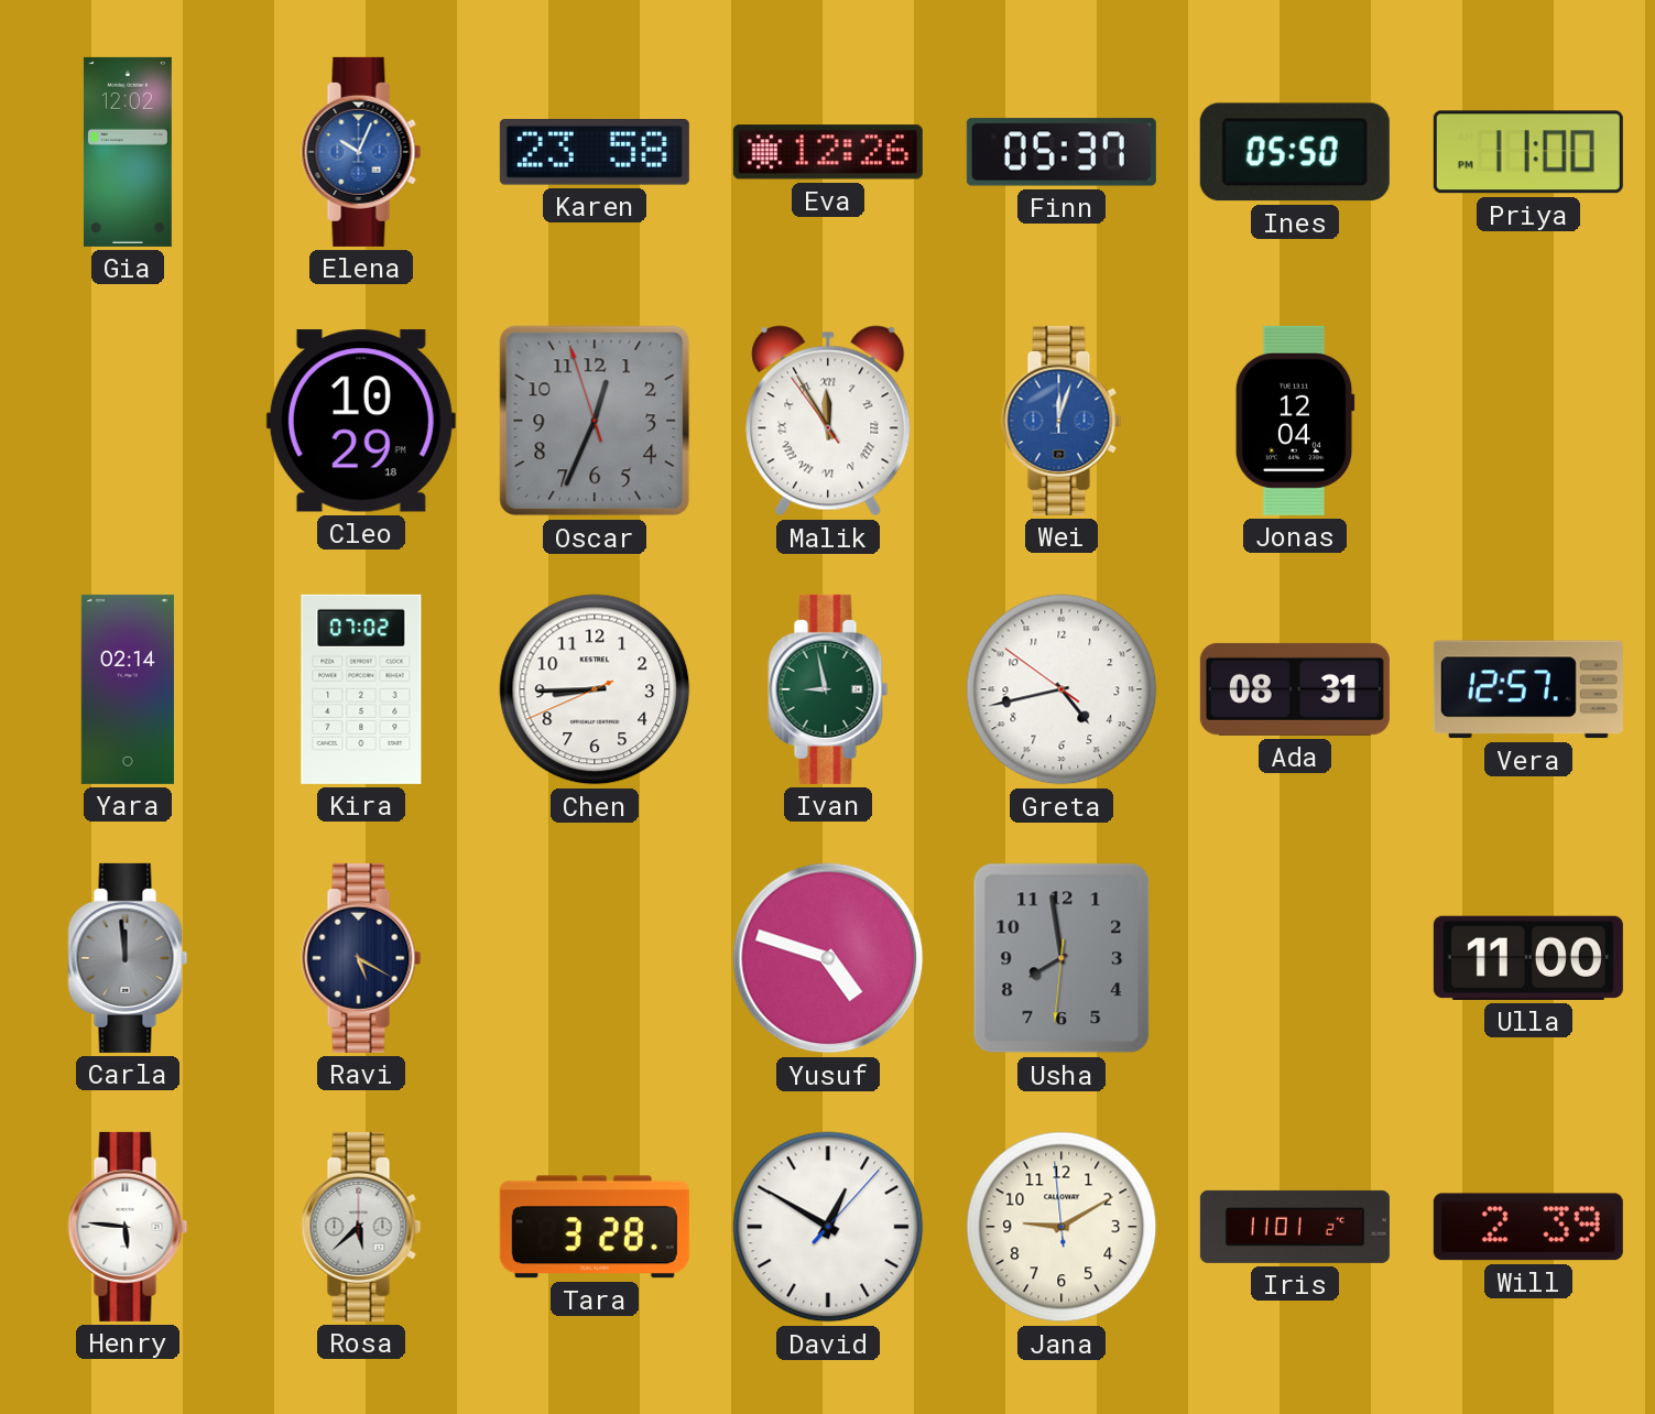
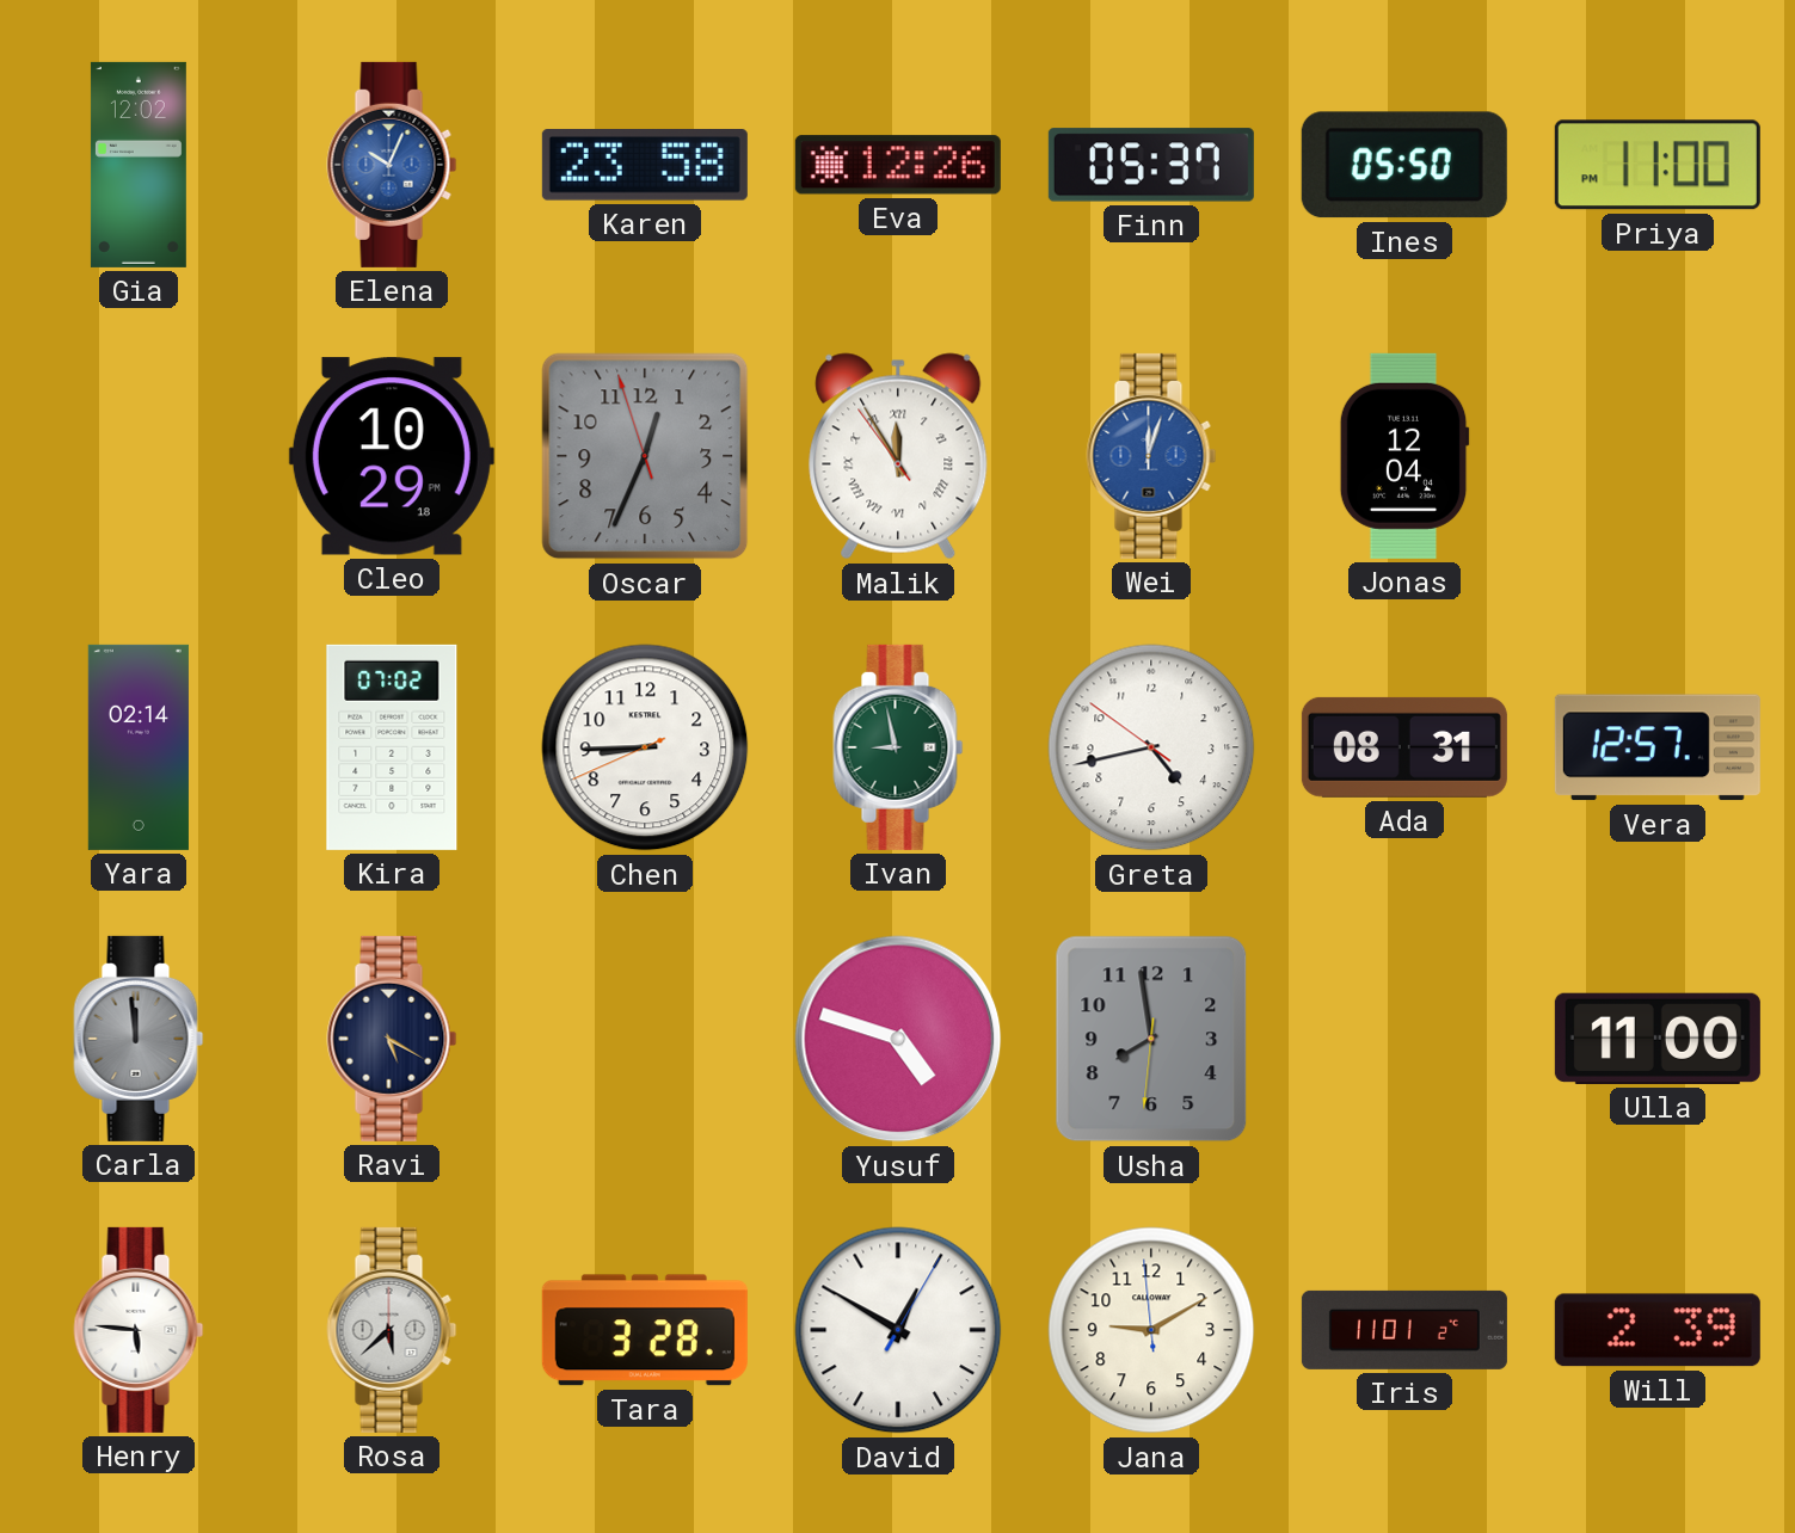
David: 12:50:07 -> 12:50:05
